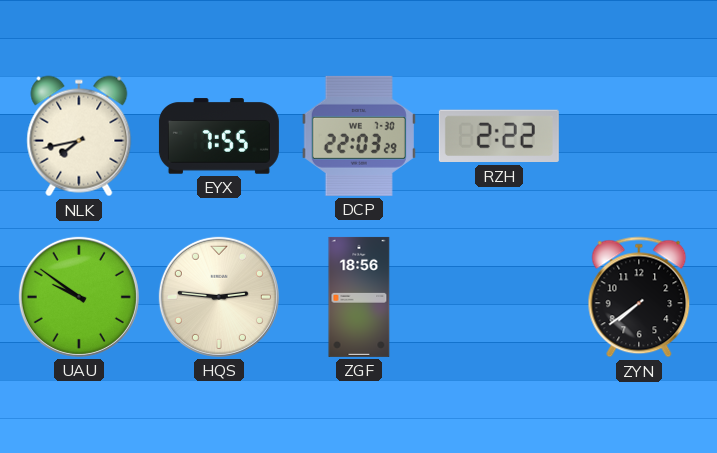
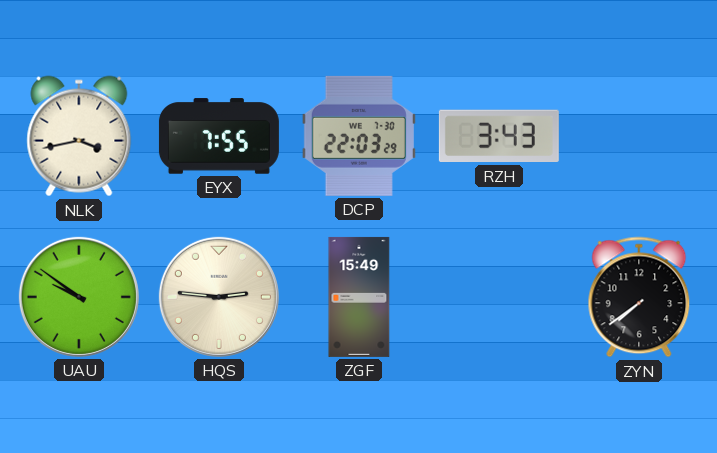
NLK: 7:43 -> 3:43
RZH: 2:22 -> 3:43
ZGF: 18:56 -> 15:49
